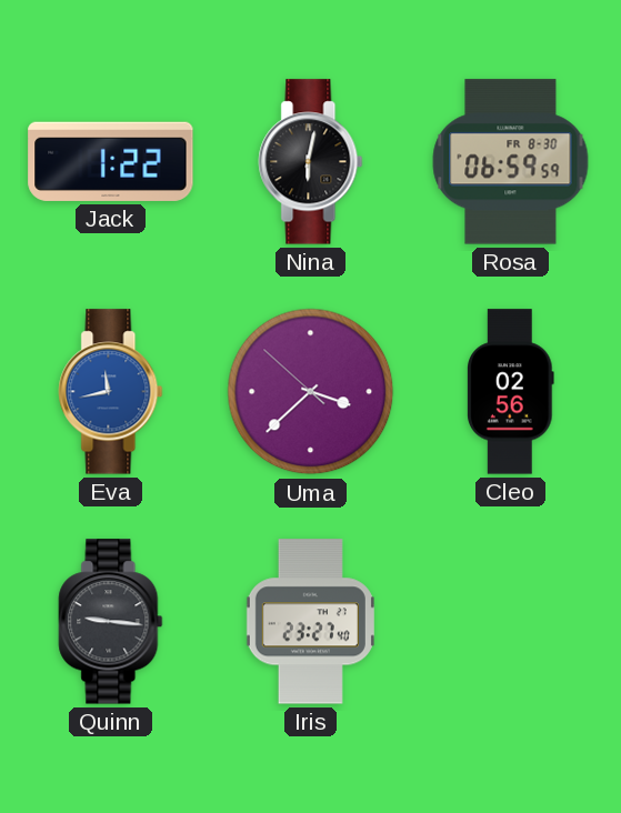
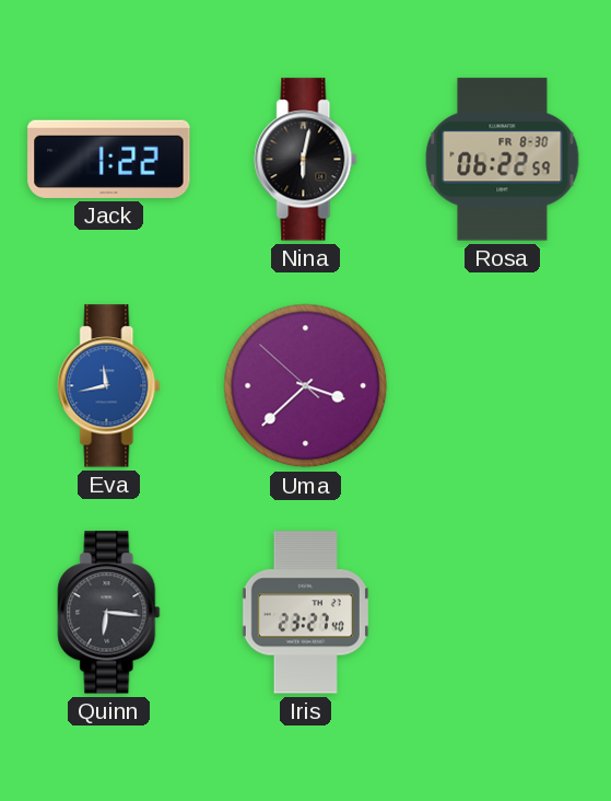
Rosa: 06:59 -> 06:22
Cleo: 02:56 -> none
Quinn: 9:16 -> 6:16
